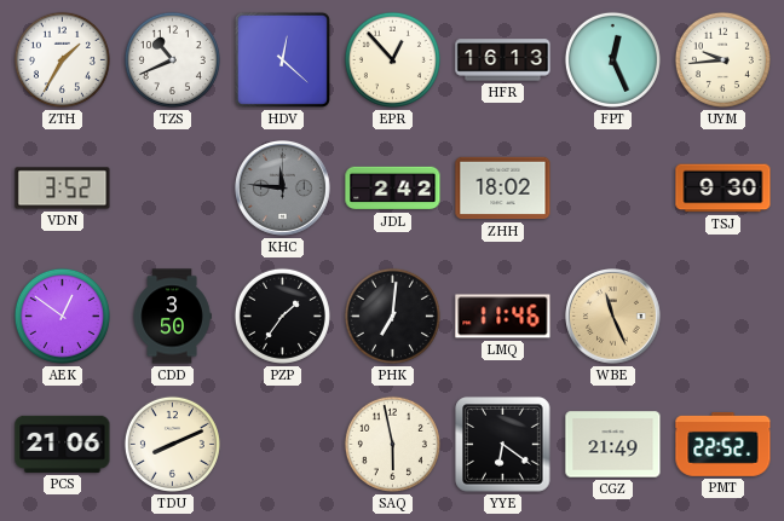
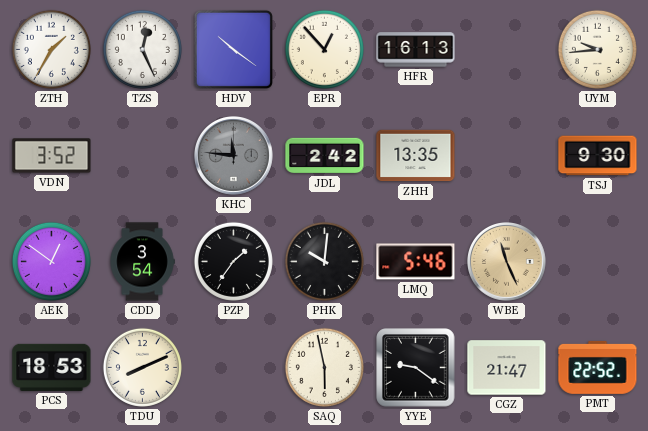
TZS: 10:41 -> 12:26
HDV: 12:22 -> 10:21
FPT: 12:26 -> none
ZHH: 18:02 -> 13:35
CDD: 3:50 -> 3:54
PHK: 7:01 -> 10:01
LMQ: 11:46 -> 5:46
PCS: 21:06 -> 18:53
YYE: 6:21 -> 9:21
CGZ: 21:49 -> 21:47
